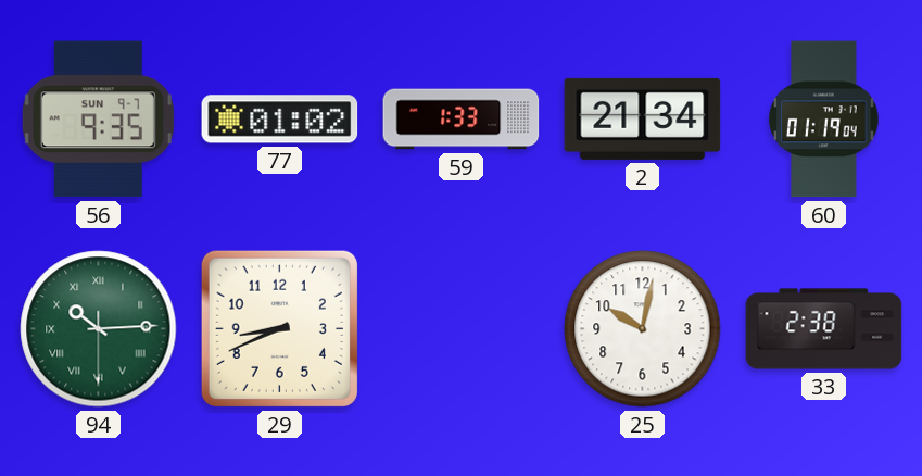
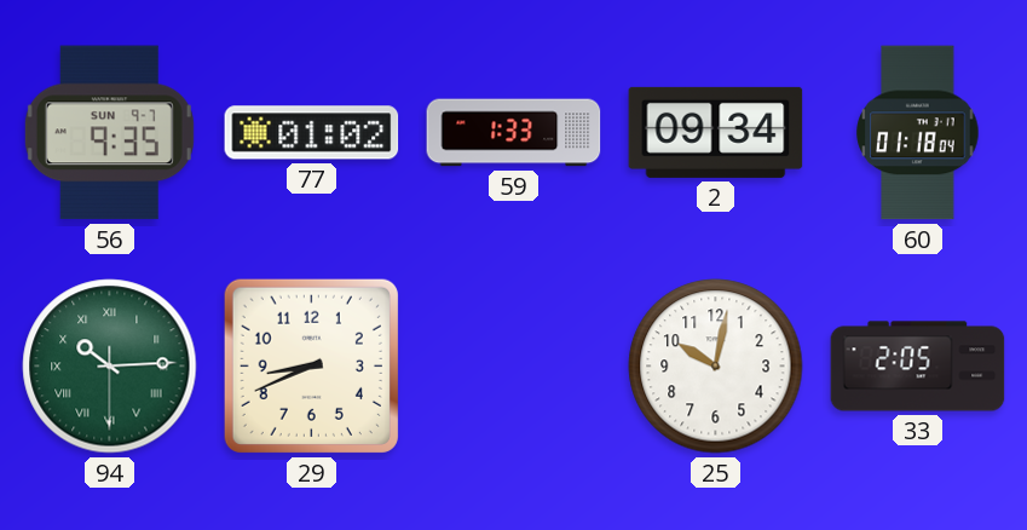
2: 21:34 -> 09:34
60: 01:19 -> 01:18
33: 2:38 -> 2:05
